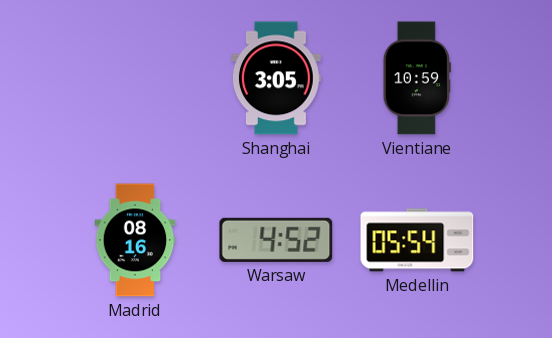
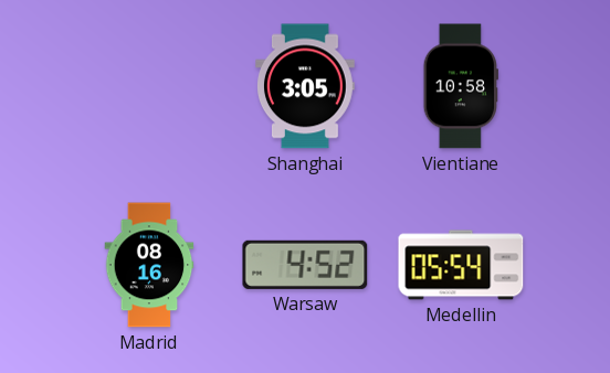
Vientiane: 10:59 -> 10:58
